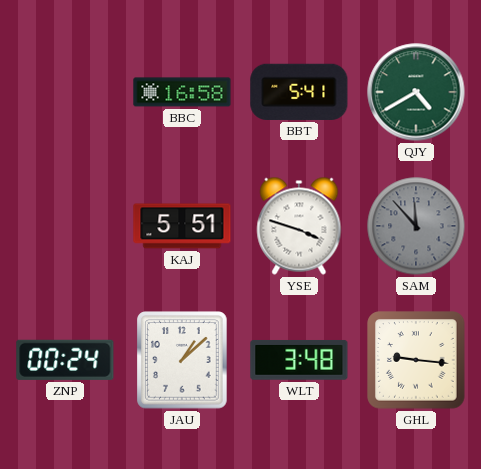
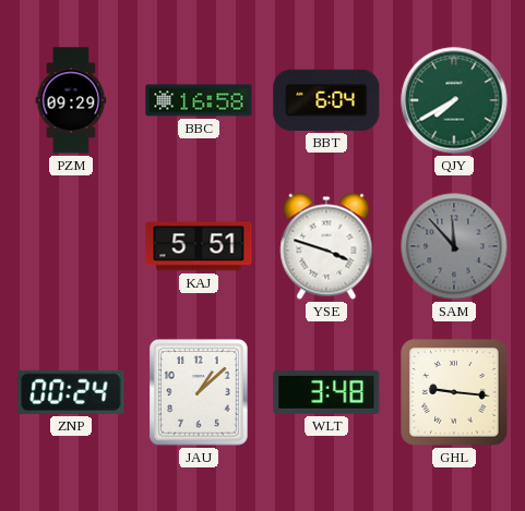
PZM: none -> 09:29
BBT: 5:41 -> 6:04
QJY: 4:40 -> 7:40
